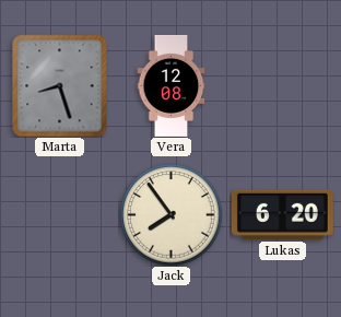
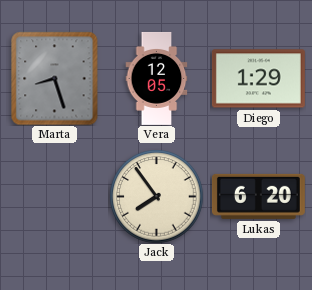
Vera: 12:08 -> 12:05
Diego: none -> 1:29
